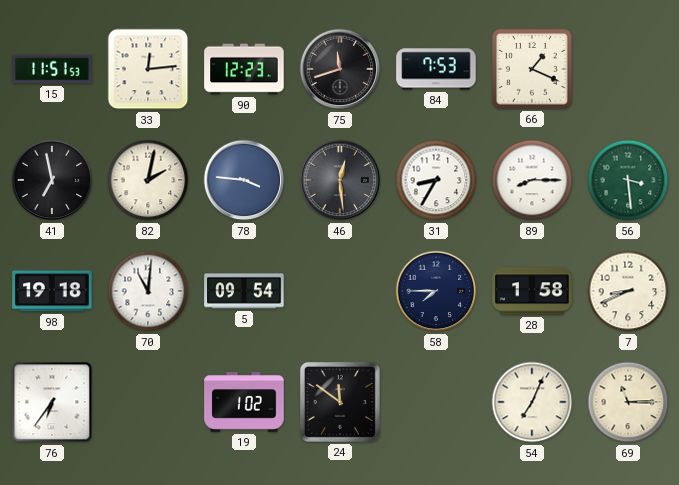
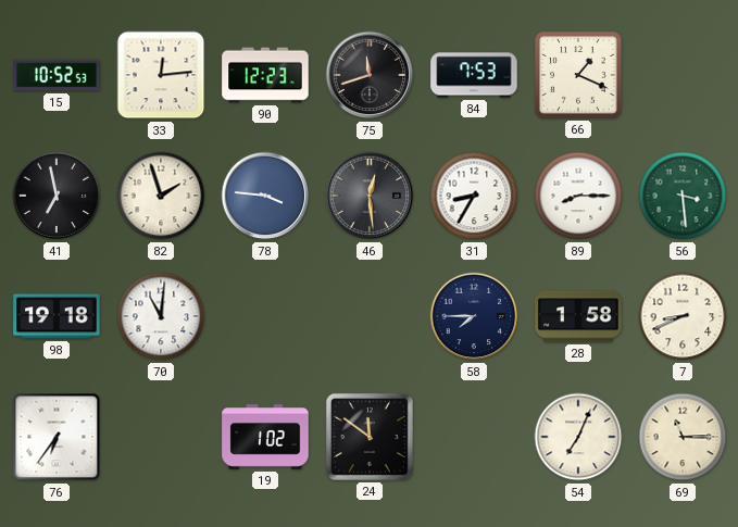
15: 11:51 -> 10:52
82: 2:02 -> 1:57
5: 09:54 -> none
